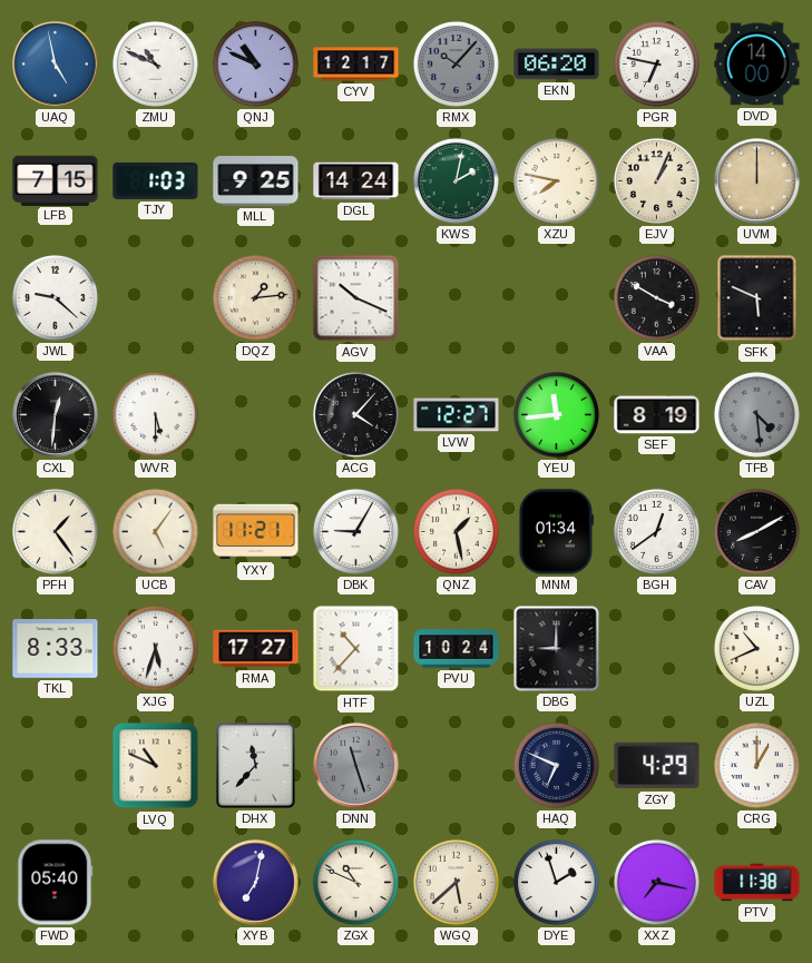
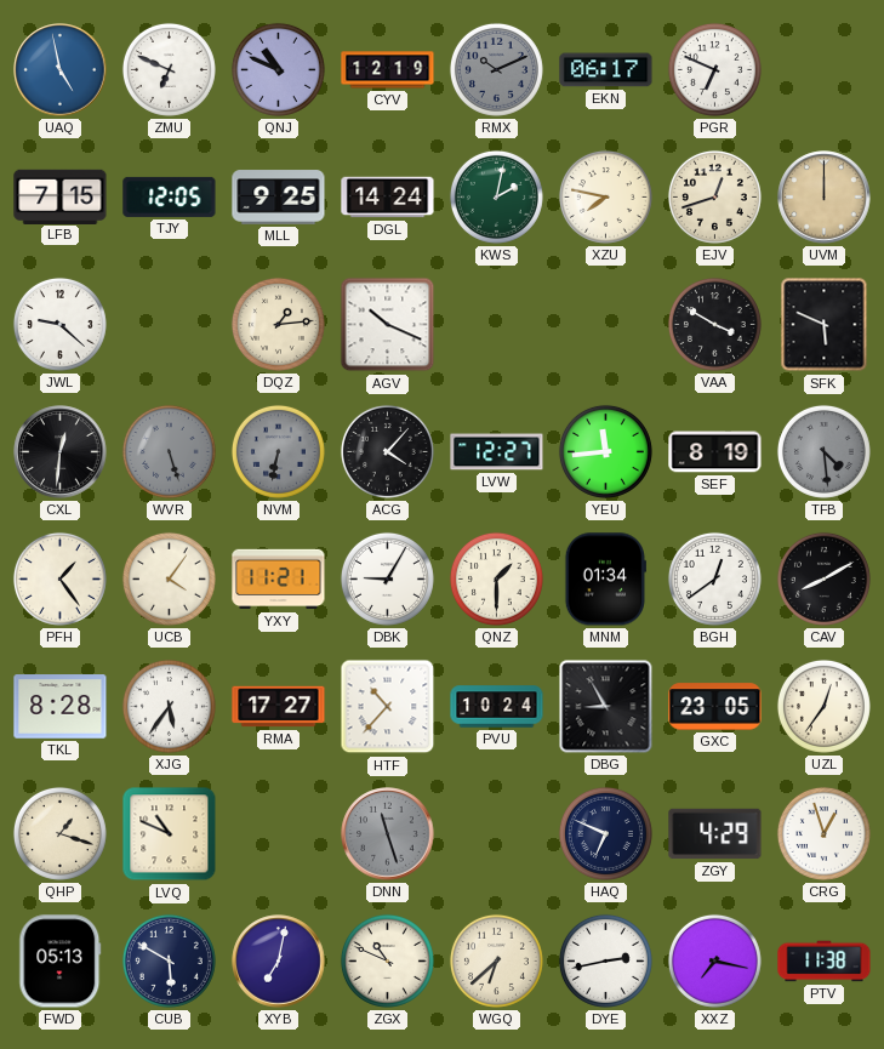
ZMU: 10:49 -> 6:49
CYV: 12:17 -> 12:19
RMX: 10:07 -> 10:11
EKN: 06:20 -> 06:17
PGR: 6:47 -> 6:49
DVD: 14:00 -> none
TJY: 1:03 -> 12:05
EJV: 1:04 -> 12:42
WVR: 5:30 -> 5:27
WVR dial: white -> grey
NVM: none -> 6:32
UCB: 5:06 -> 4:06
QNZ: 1:28 -> 1:30
TKL: 8:33 -> 8:28
XJG: 5:33 -> 5:36
DBG: 9:00 -> 8:55
GXC: none -> 23:05
UZL: 10:41 -> 12:36
QHP: none -> 1:18
DHX: 11:37 -> none
CRG: 1:00 -> 12:57
FWD: 05:40 -> 05:13
CUB: none -> 5:50
WGQ: 5:38 -> 6:38
DYE: 1:57 -> 2:43
